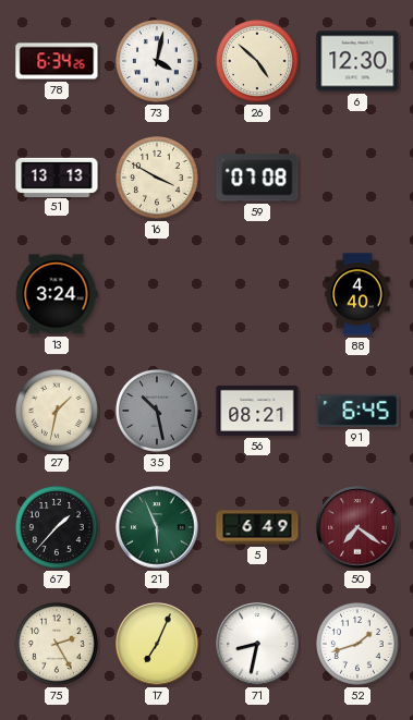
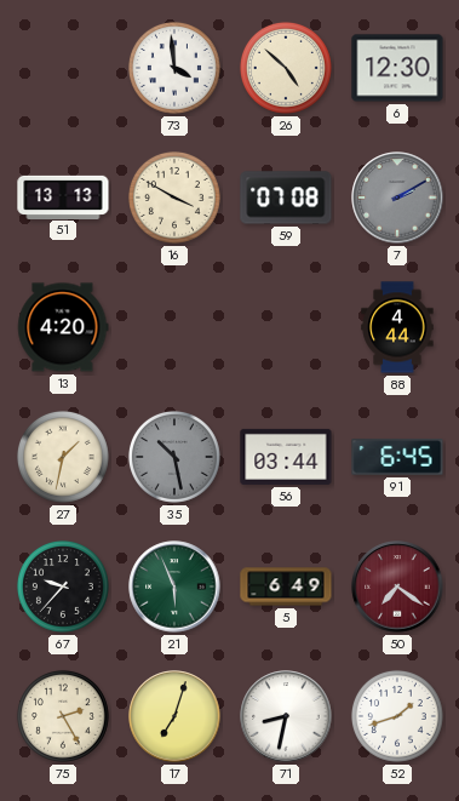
78: 6:34 -> none
73: 4:02 -> 3:59
7: none -> 2:10
13: 3:24 -> 4:20
88: 4:40 -> 4:44
56: 08:21 -> 03:44
67: 1:37 -> 9:37
17: 7:04 -> 7:03
